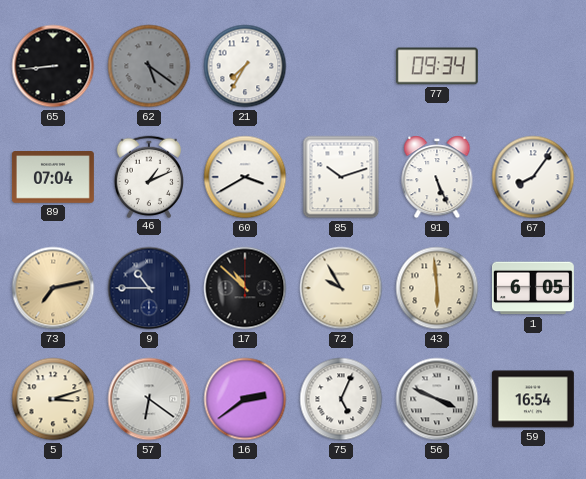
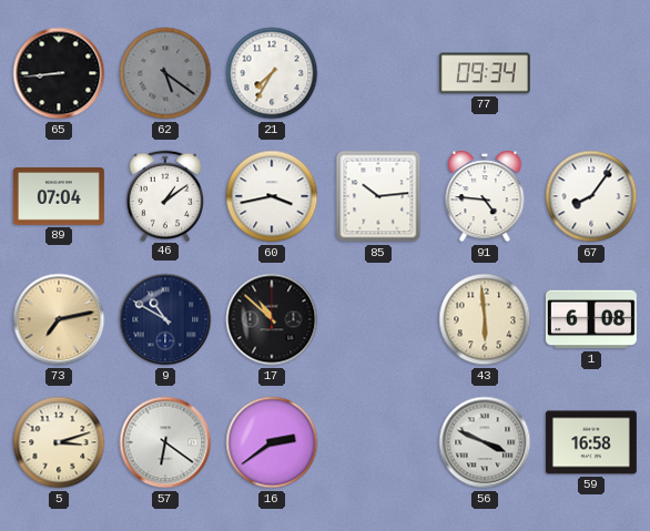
46: 1:11 -> 1:09
60: 3:40 -> 3:43
85: 10:12 -> 10:14
91: 5:26 -> 4:46
9: 10:45 -> 10:50
72: 9:55 -> none
1: 6:05 -> 6:08
75: 5:04 -> none
59: 16:54 -> 16:58
